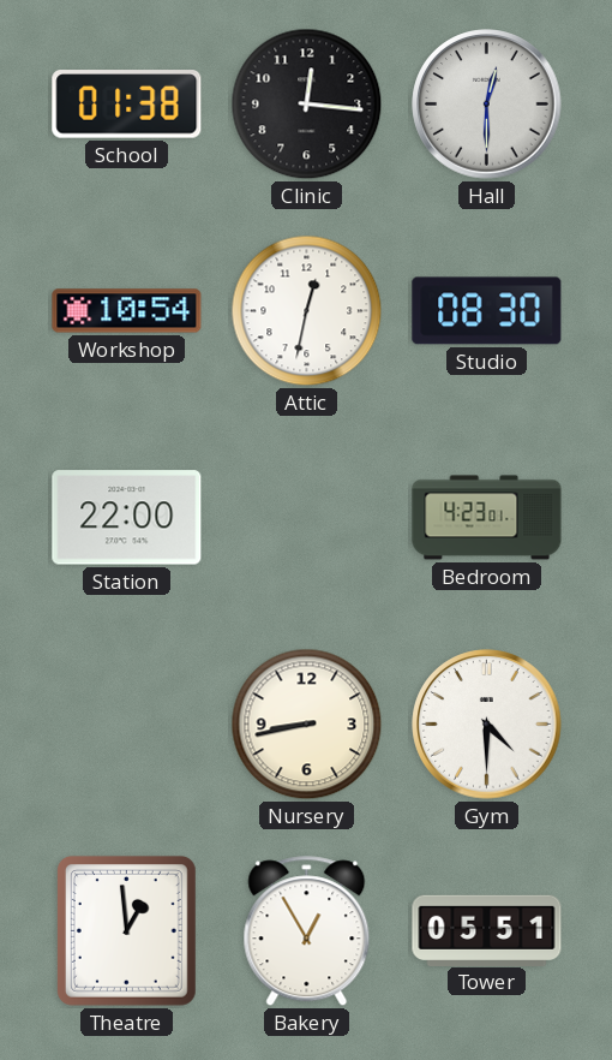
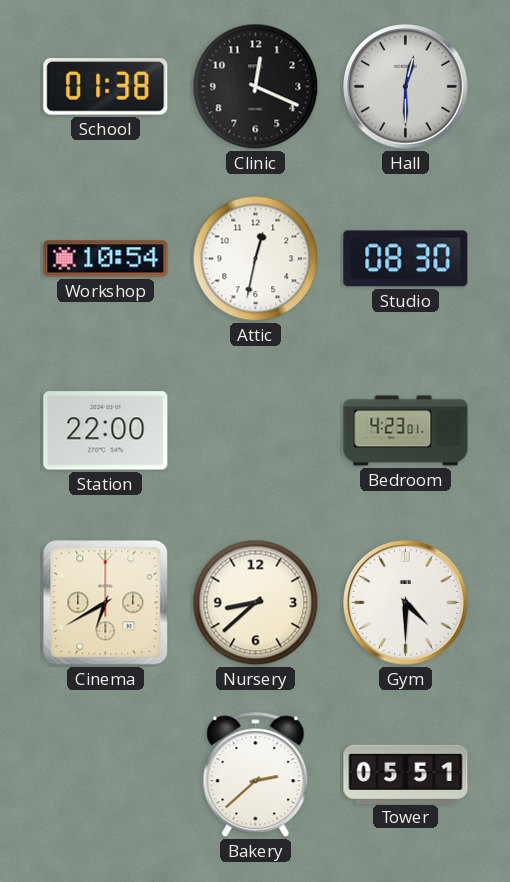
Clinic: 12:16 -> 12:19
Cinema: none -> 6:40
Nursery: 8:43 -> 8:38
Theatre: 12:59 -> none
Bakery: 12:55 -> 2:38
